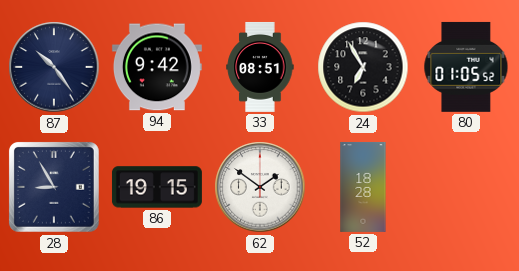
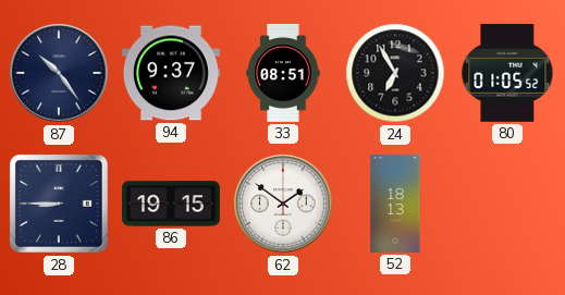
94: 9:42 -> 9:37
28: 8:55 -> 8:45
52: 18:28 -> 18:13
